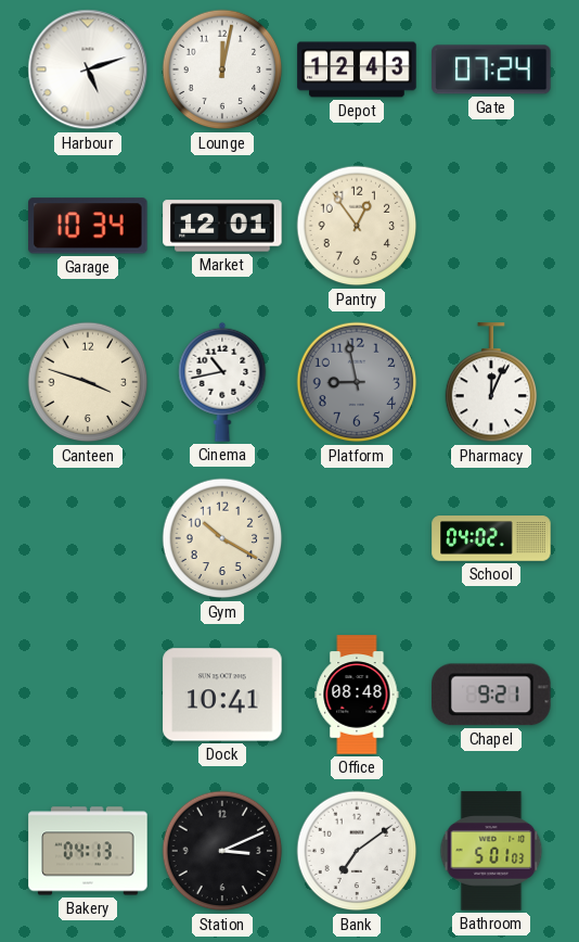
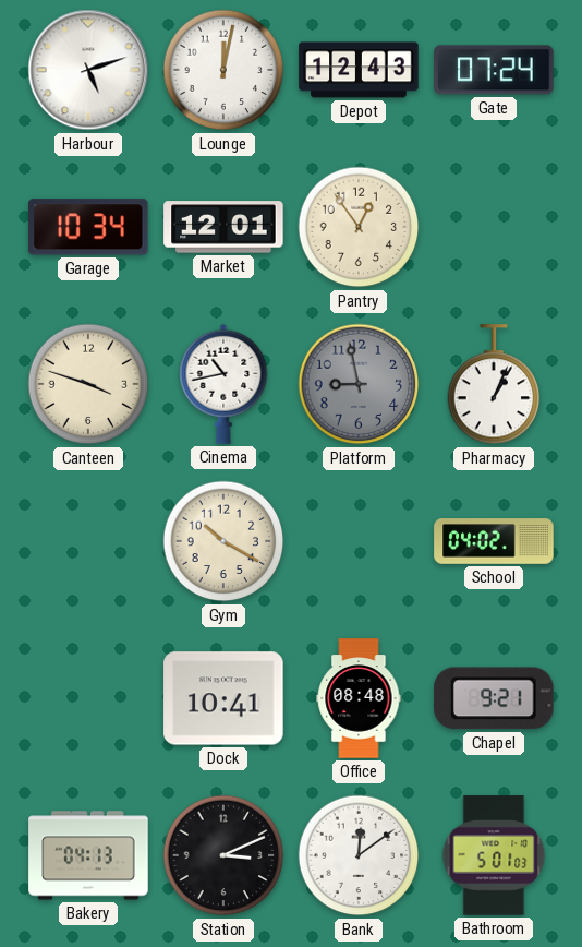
Pharmacy: 12:04 -> 1:04
Bank: 7:09 -> 12:09
